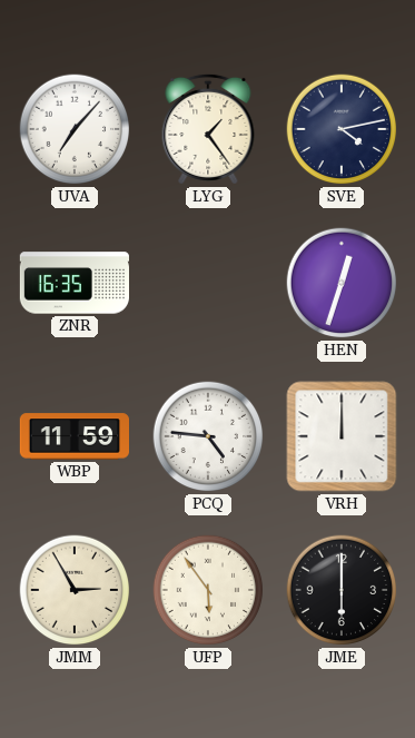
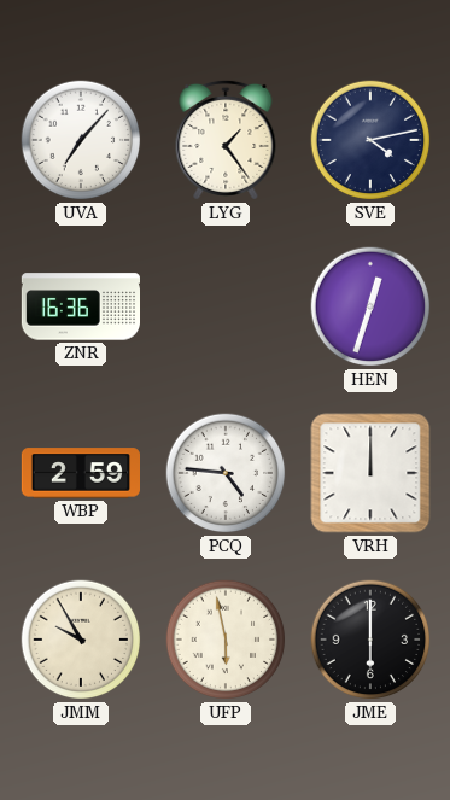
ZNR: 16:35 -> 16:36
WBP: 11:59 -> 2:59
JMM: 2:55 -> 9:55
UFP: 5:54 -> 5:58
